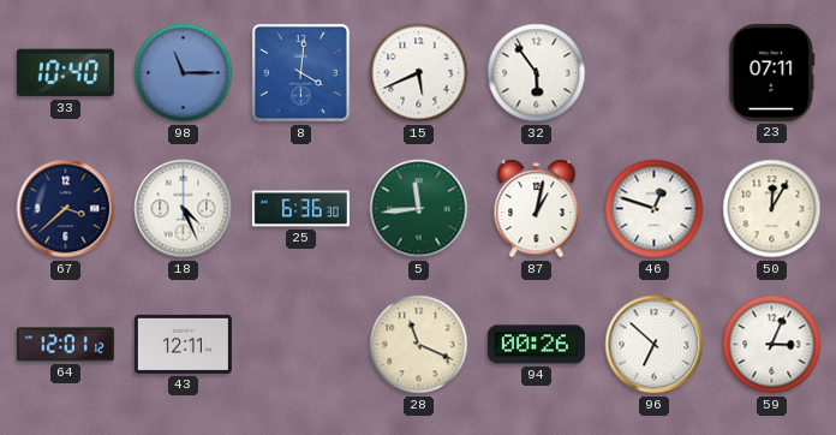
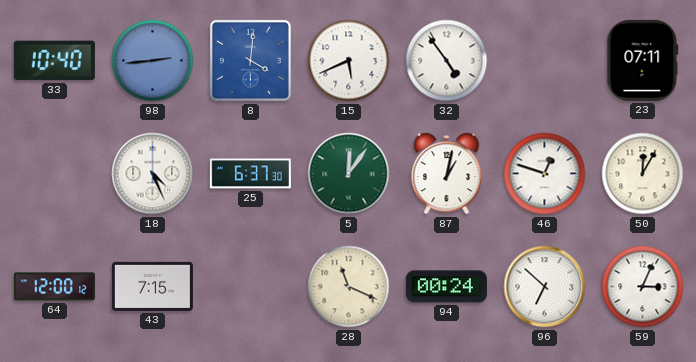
98: 11:15 -> 2:44
32: 5:54 -> 4:54
67: 3:38 -> none
25: 6:36 -> 6:37
5: 11:44 -> 12:06
64: 12:01 -> 12:00
43: 12:11 -> 7:15
94: 00:26 -> 00:24
